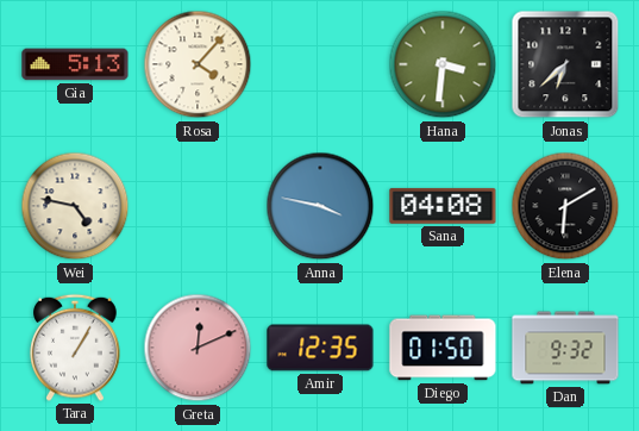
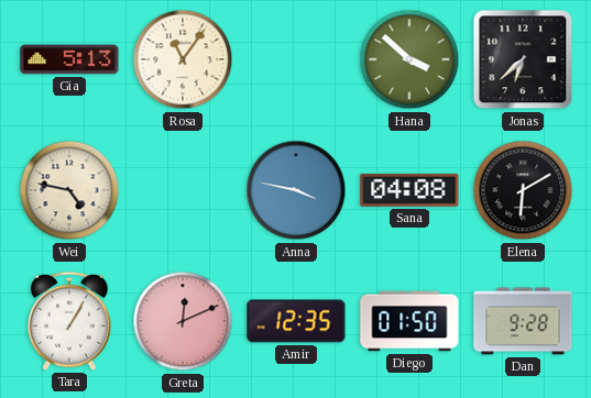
Rosa: 4:07 -> 11:06
Hana: 3:31 -> 3:52
Dan: 9:32 -> 9:28
